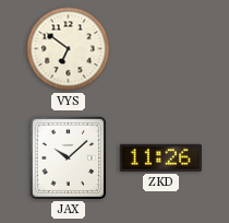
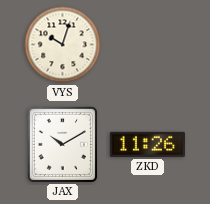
VYS: 6:51 -> 10:03
JAX: 10:08 -> 10:10
